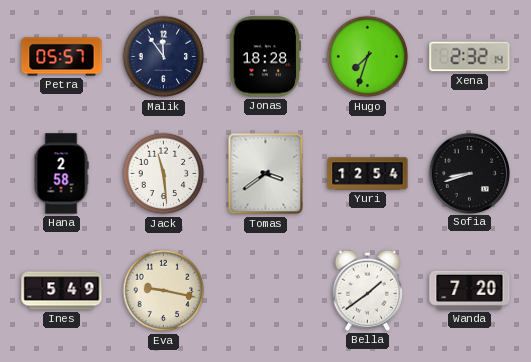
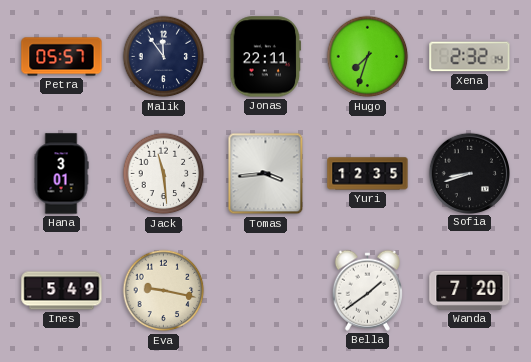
Jonas: 18:28 -> 22:11
Hana: 2:58 -> 3:01
Tomas: 3:39 -> 3:44
Yuri: 12:54 -> 12:35
